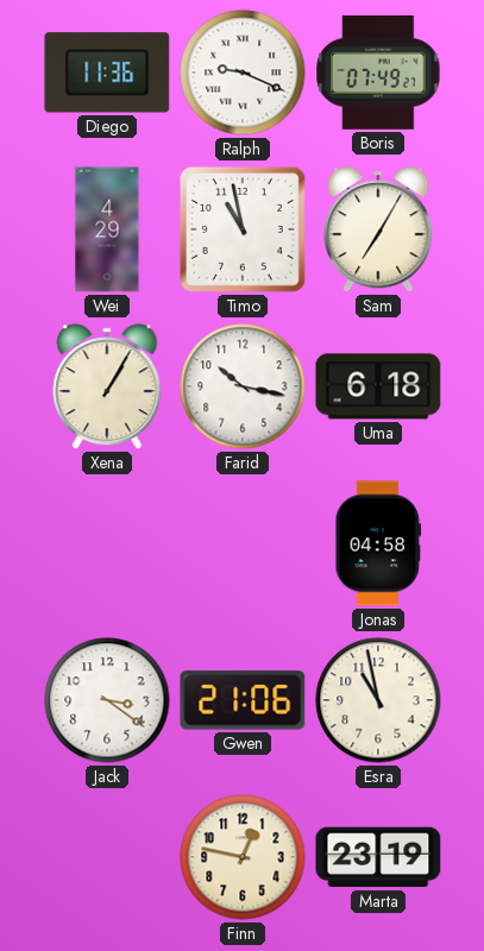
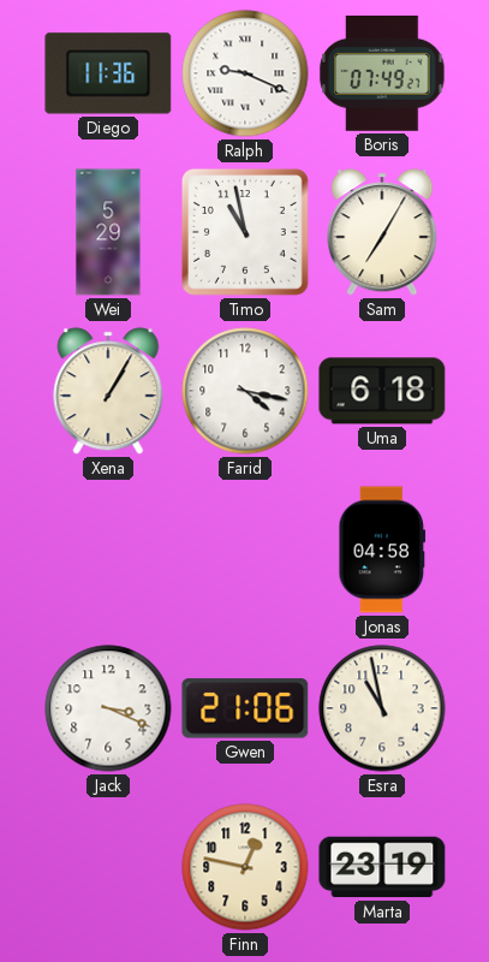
Wei: 4:29 -> 5:29
Farid: 10:17 -> 4:17
Jack: 3:21 -> 3:19
